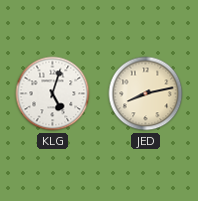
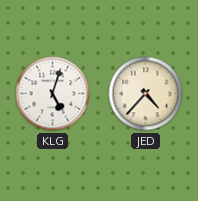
JED: 8:13 -> 4:37
